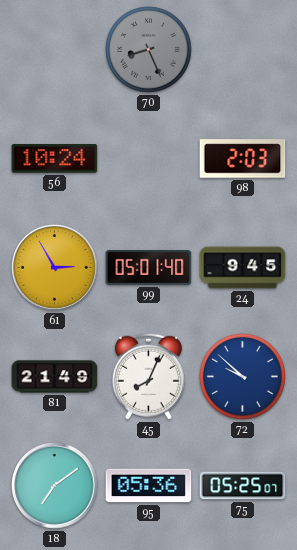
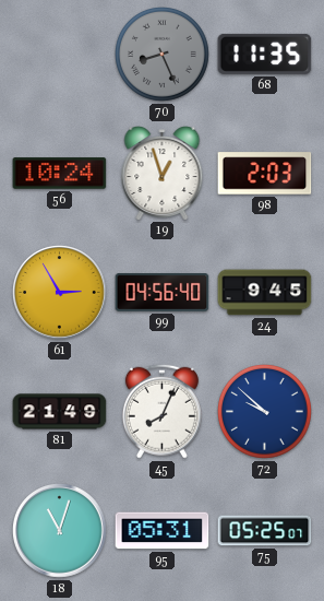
68: none -> 11:35
19: none -> 12:57
99: 05:01 -> 04:56
18: 7:09 -> 11:03
95: 05:36 -> 05:31
